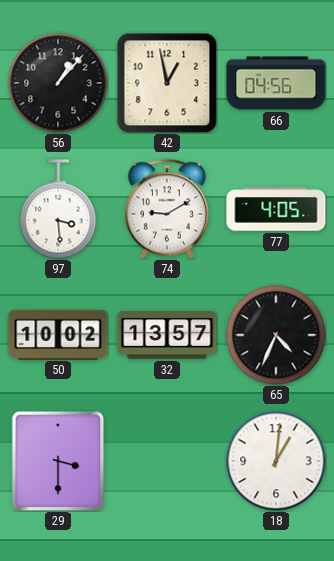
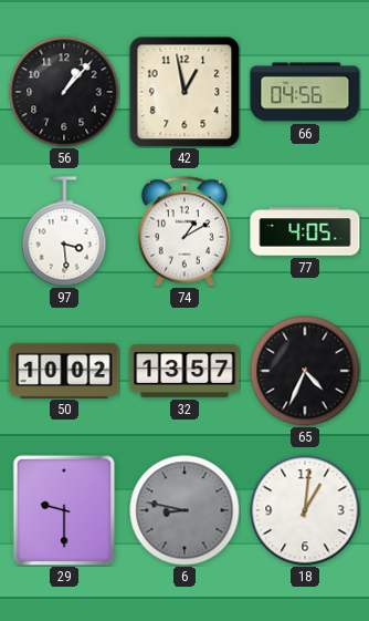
74: 9:10 -> 1:10
29: 3:30 -> 9:30
6: none -> 8:47
